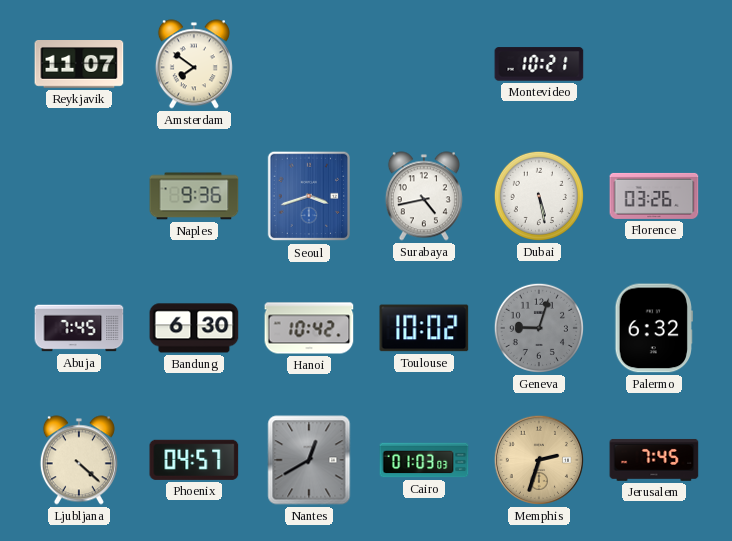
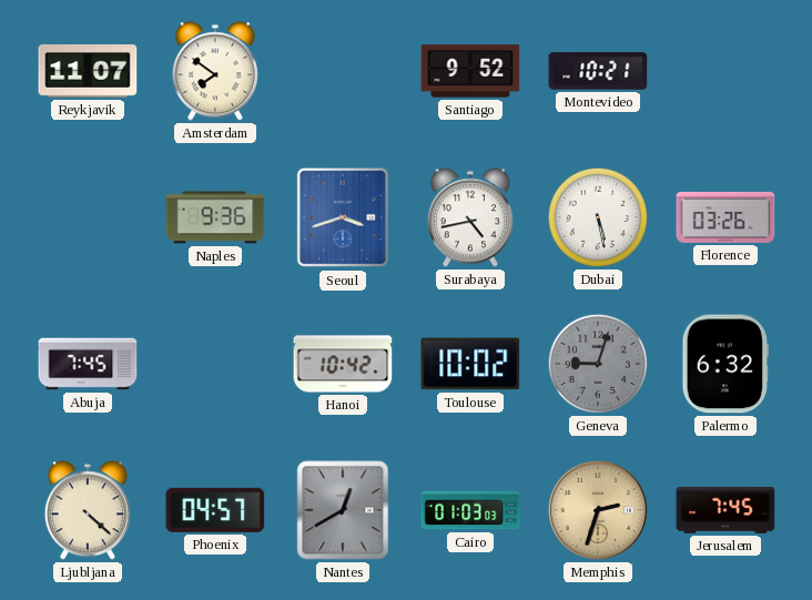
Santiago: none -> 9:52
Bandung: 6:30 -> none
